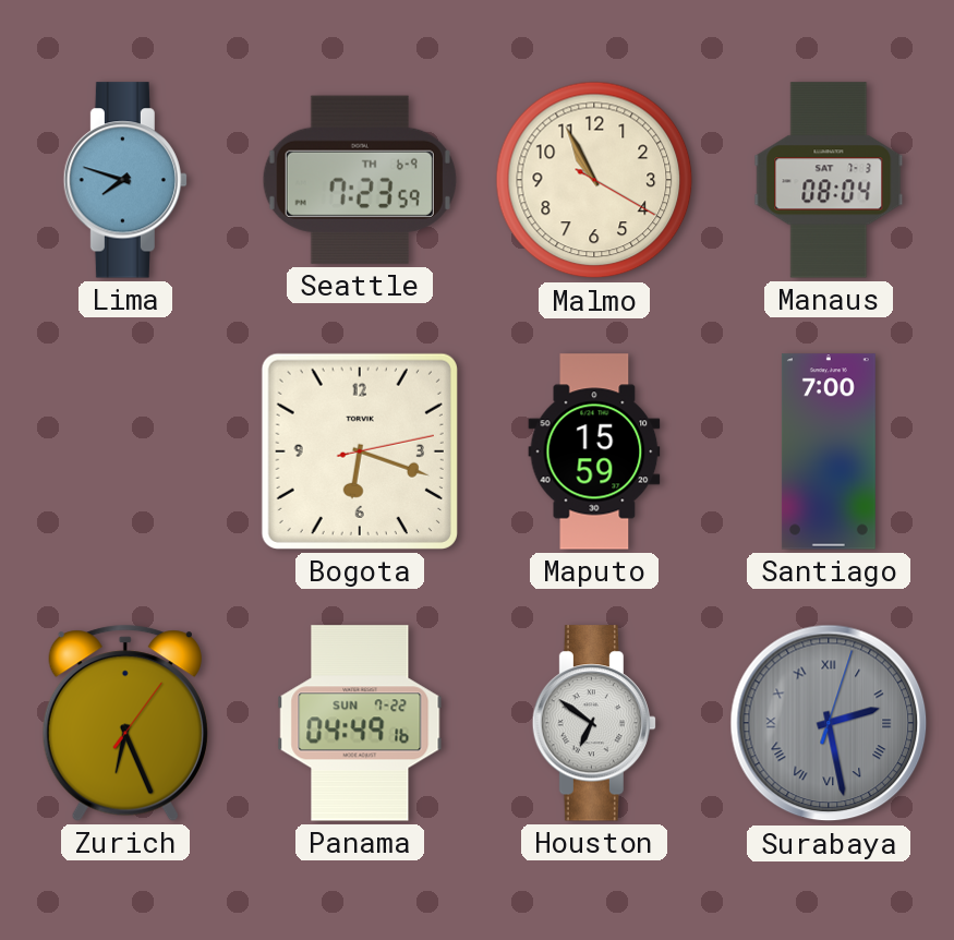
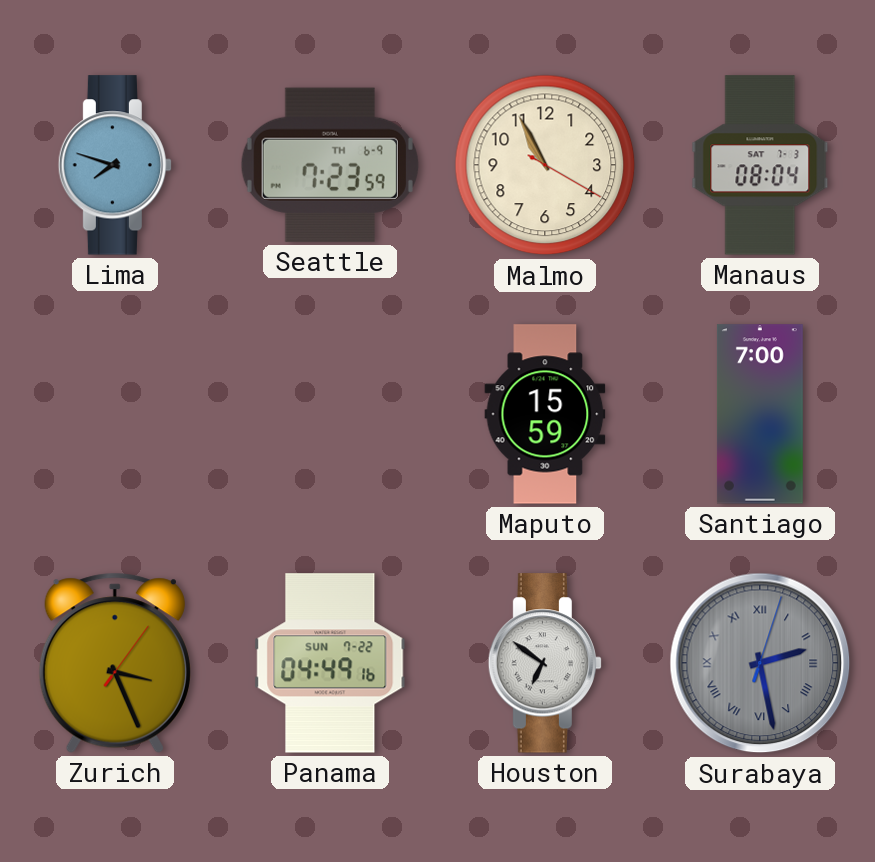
Bogota: 6:18 -> none
Zurich: 6:26 -> 3:26
